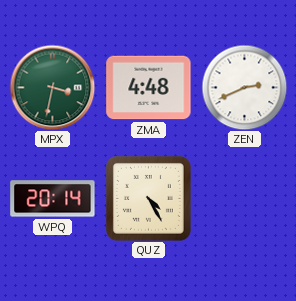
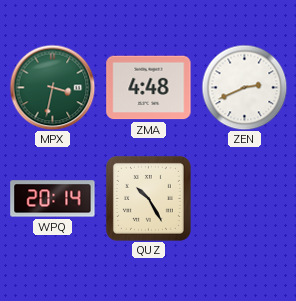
QUZ: 4:25 -> 10:25
